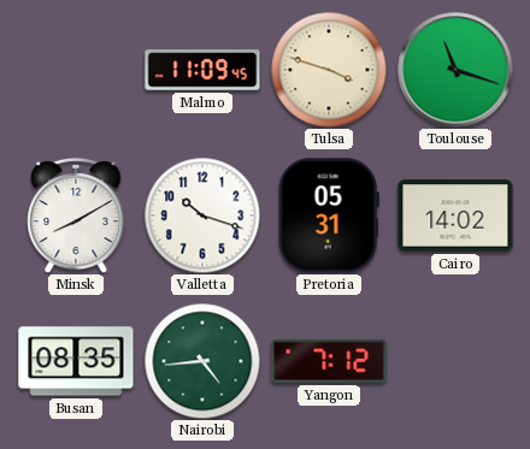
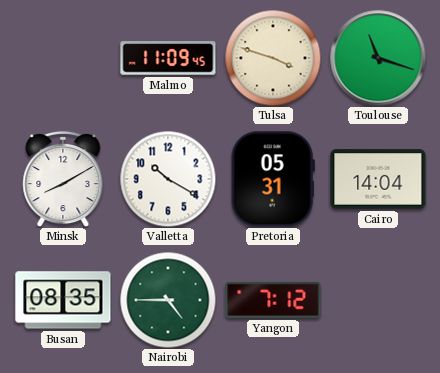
Valletta: 10:18 -> 10:20
Cairo: 14:02 -> 14:04
Nairobi: 4:44 -> 4:45
